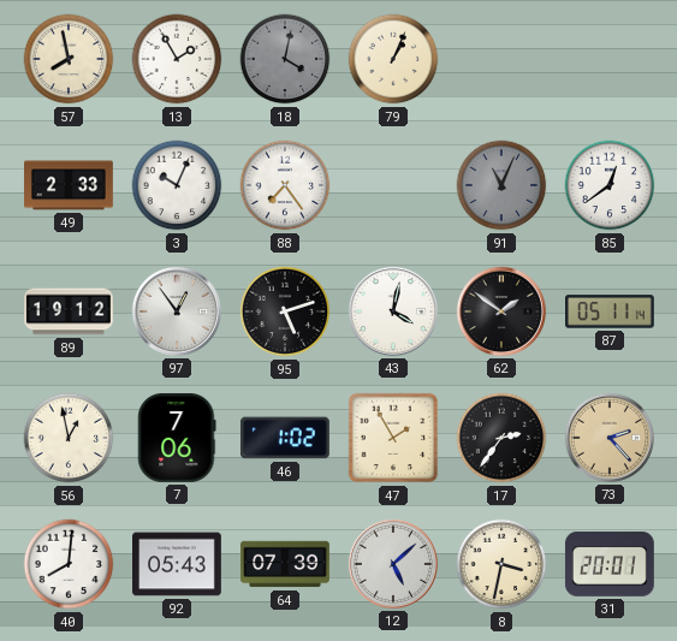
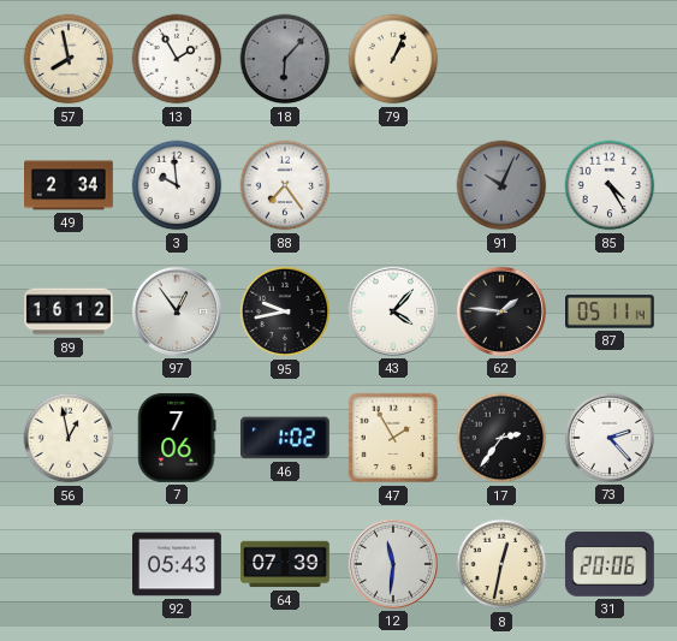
18: 4:02 -> 6:07
49: 2:33 -> 2:34
3: 10:04 -> 9:59
91: 11:04 -> 10:04
85: 12:39 -> 4:25
89: 19:12 -> 16:12
95: 5:12 -> 9:43
43: 4:02 -> 4:07
62: 1:51 -> 1:46
73 dial: champagne -> white
40: 8:01 -> none
12: 5:08 -> 11:31
8: 3:32 -> 12:32
31: 20:01 -> 20:06
